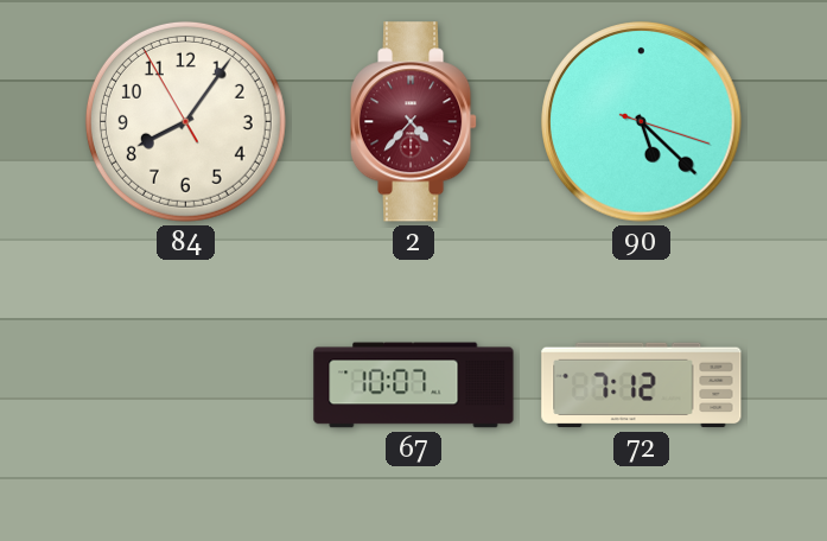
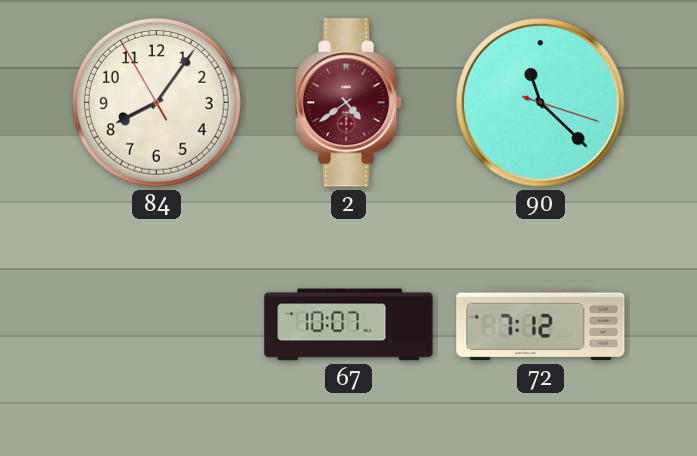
2: 4:37 -> 4:39
90: 5:22 -> 11:22
